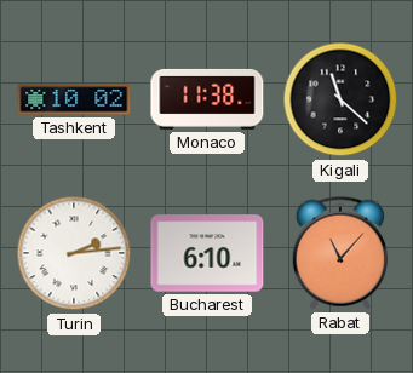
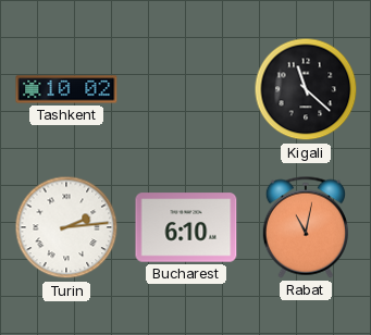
Monaco: 11:38 -> none
Rabat: 11:07 -> 11:02
